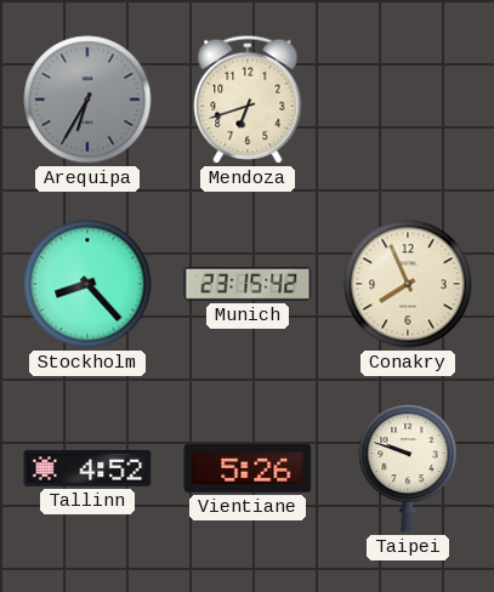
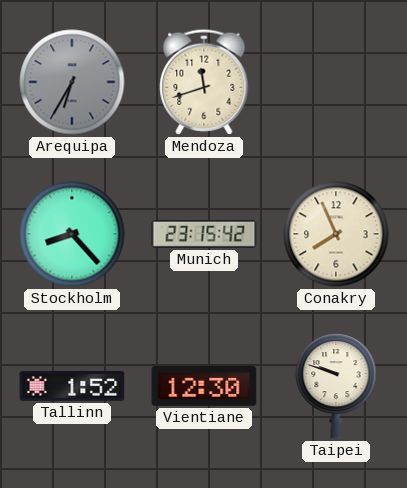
Mendoza: 6:42 -> 11:42
Tallinn: 4:52 -> 1:52
Vientiane: 5:26 -> 12:30
